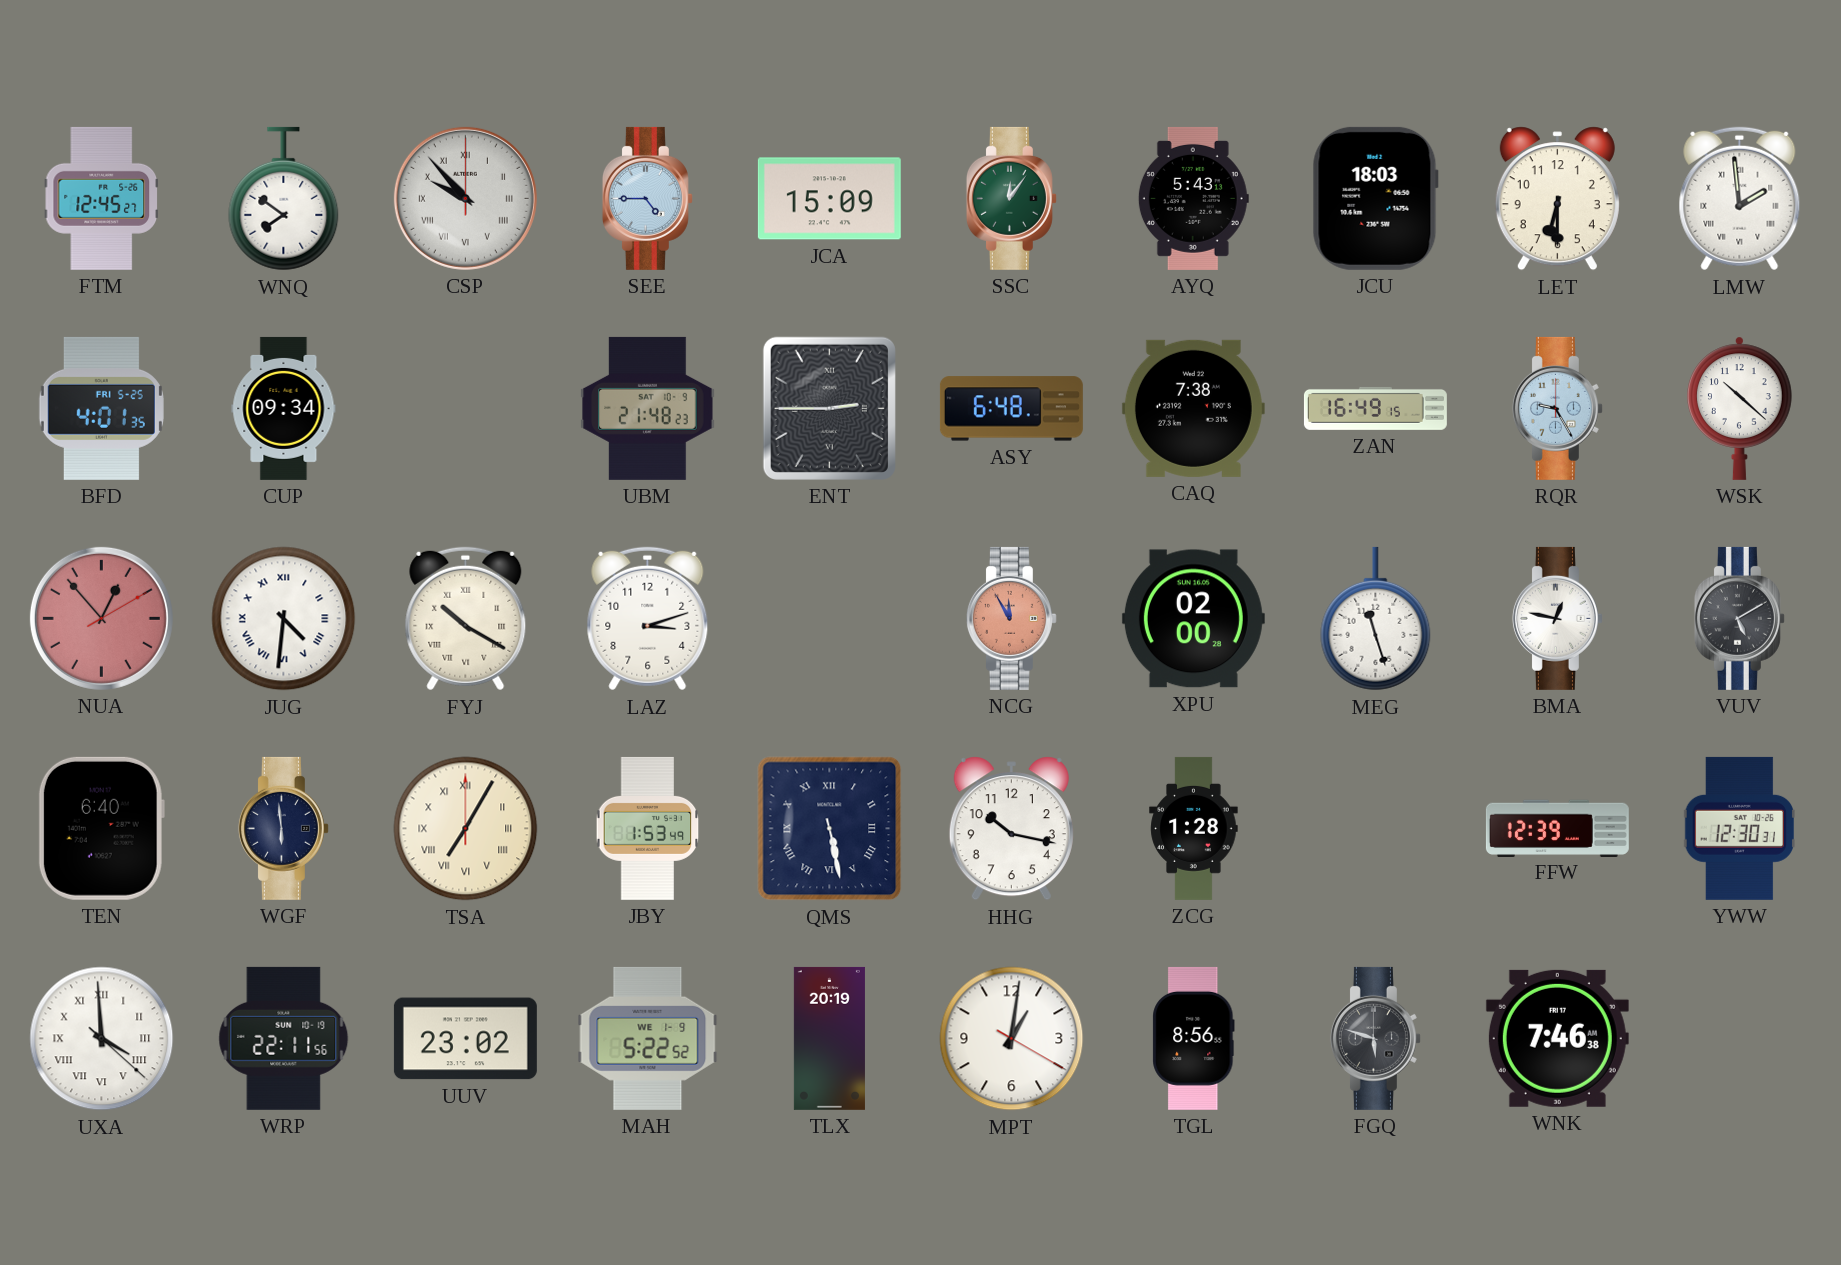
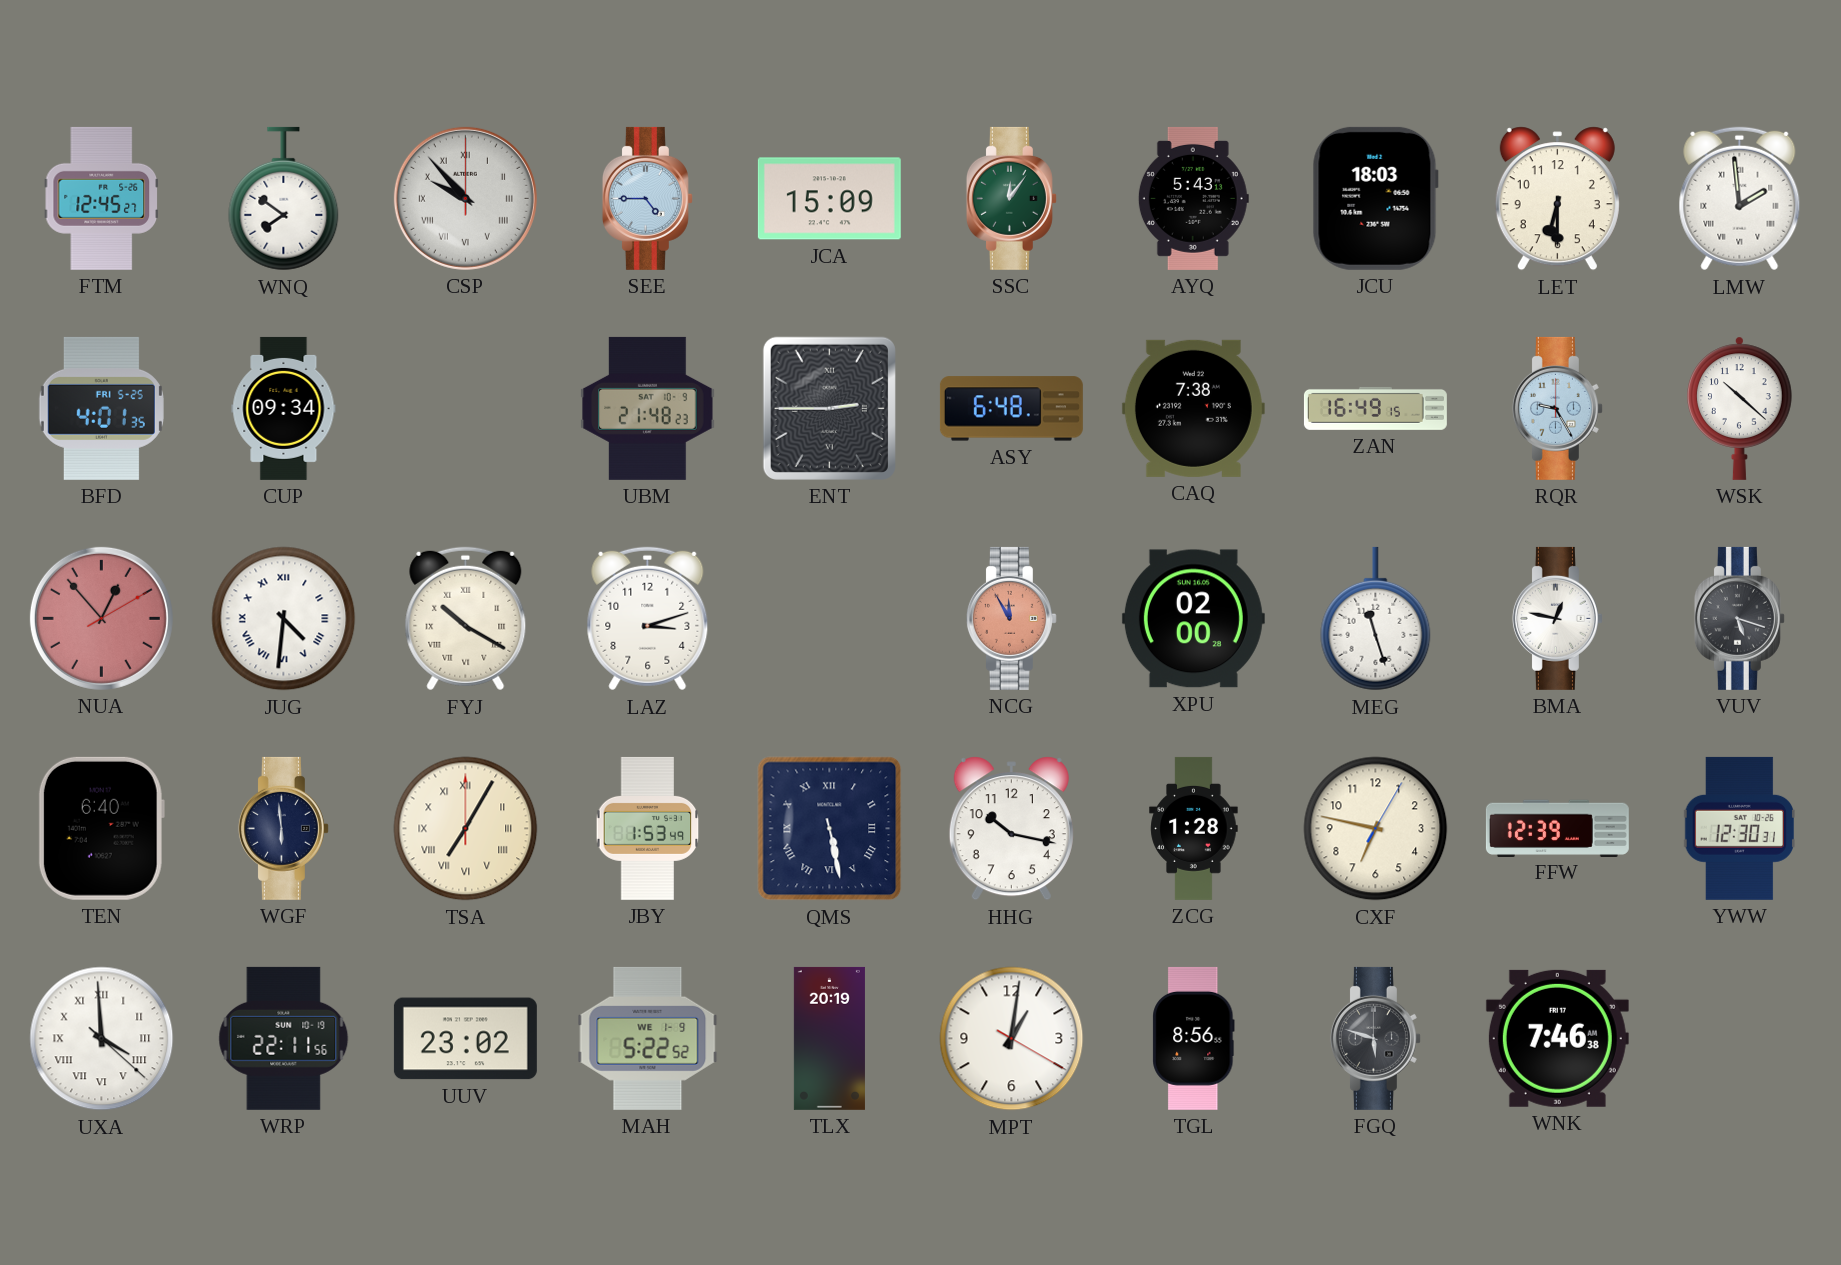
VUV: 5:10 -> 5:18
CXF: none -> 6:47
